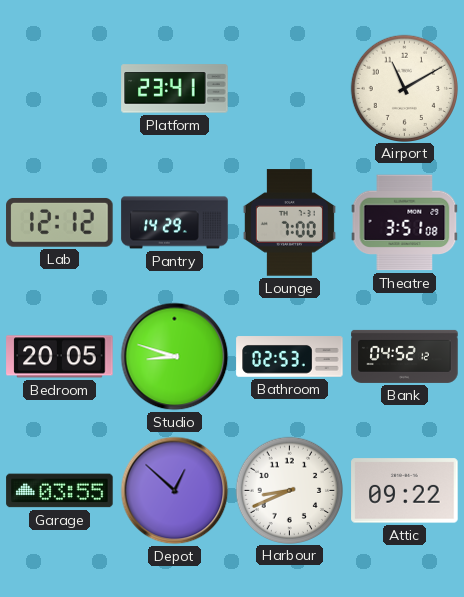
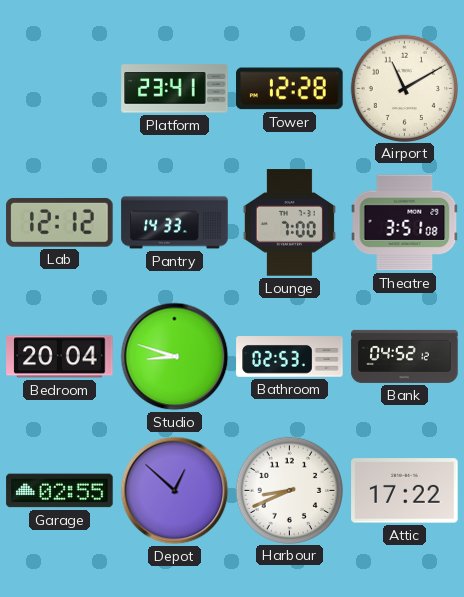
Tower: none -> 12:28
Pantry: 14:29 -> 14:33
Bedroom: 20:05 -> 20:04
Garage: 03:55 -> 02:55
Attic: 09:22 -> 17:22
